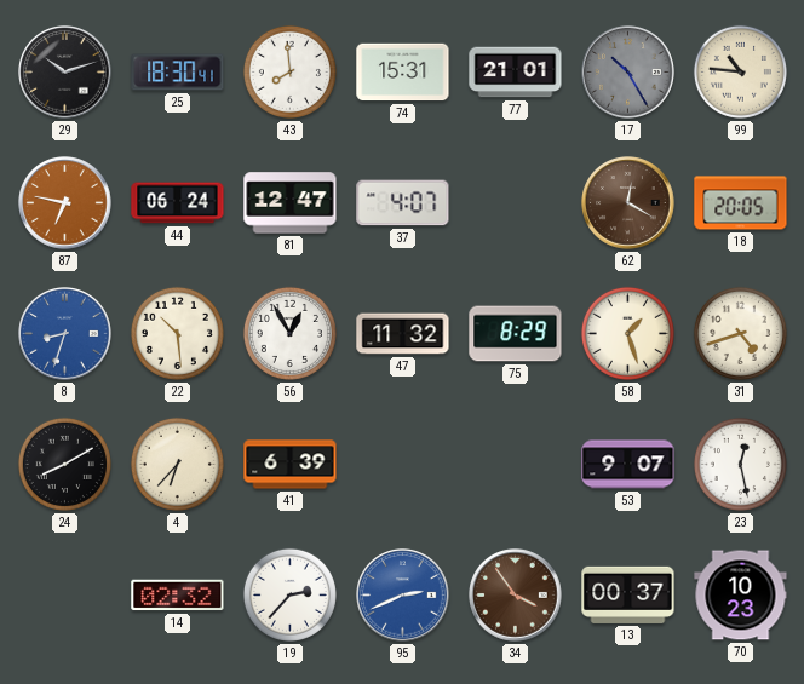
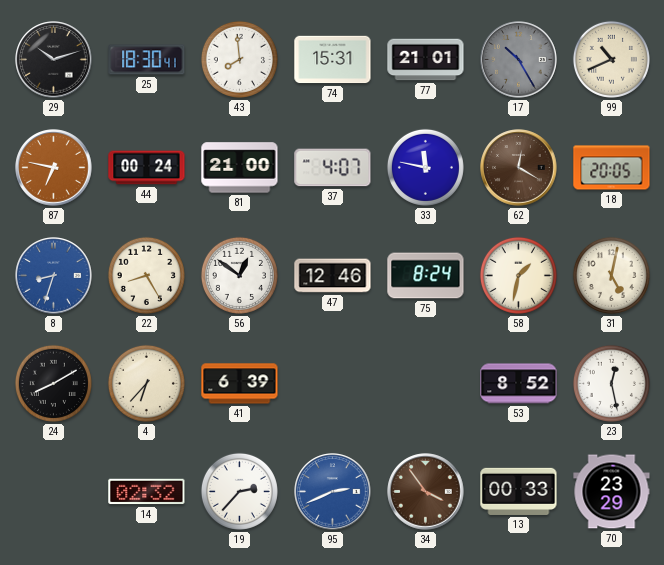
99: 10:46 -> 10:41
44: 06:24 -> 00:24
81: 12:47 -> 21:00
33: none -> 11:47
22: 10:29 -> 8:25
56: 12:55 -> 12:51
47: 11:32 -> 12:46
75: 8:29 -> 8:24
58: 1:27 -> 1:32
31: 4:42 -> 5:02
53: 9:07 -> 8:52
13: 00:37 -> 00:33
70: 10:23 -> 23:29
